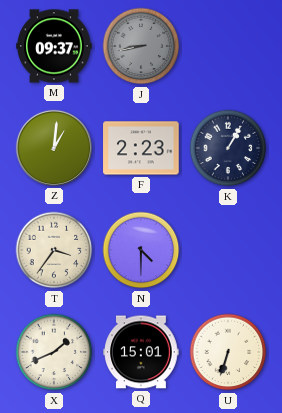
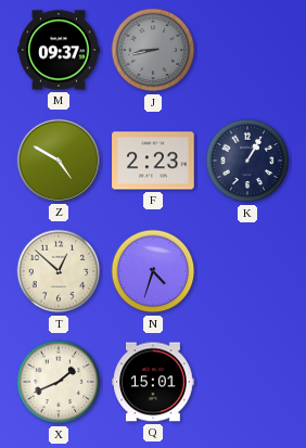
Z: 1:01 -> 4:50
T: 3:36 -> 12:52
N: 4:30 -> 4:33
U: 6:33 -> none
